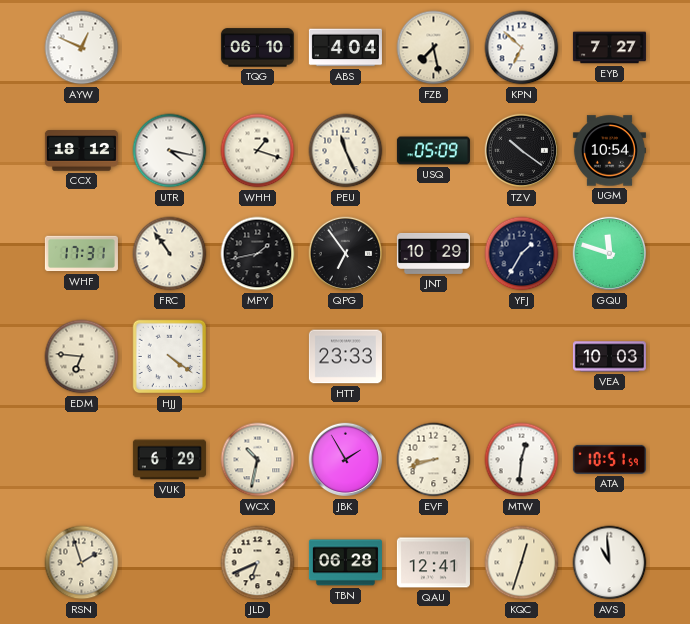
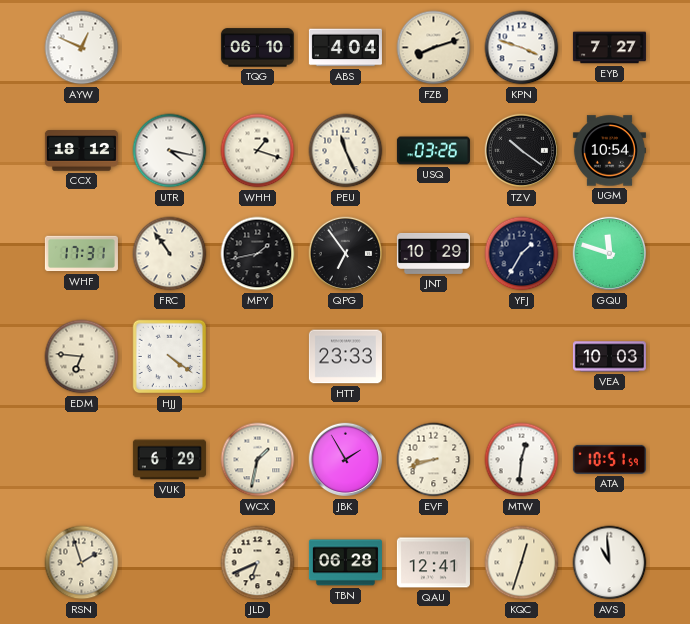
FZB: 7:28 -> 8:12
KPN: 6:52 -> 3:48
USQ: 05:09 -> 03:26
WCX: 10:32 -> 1:32
